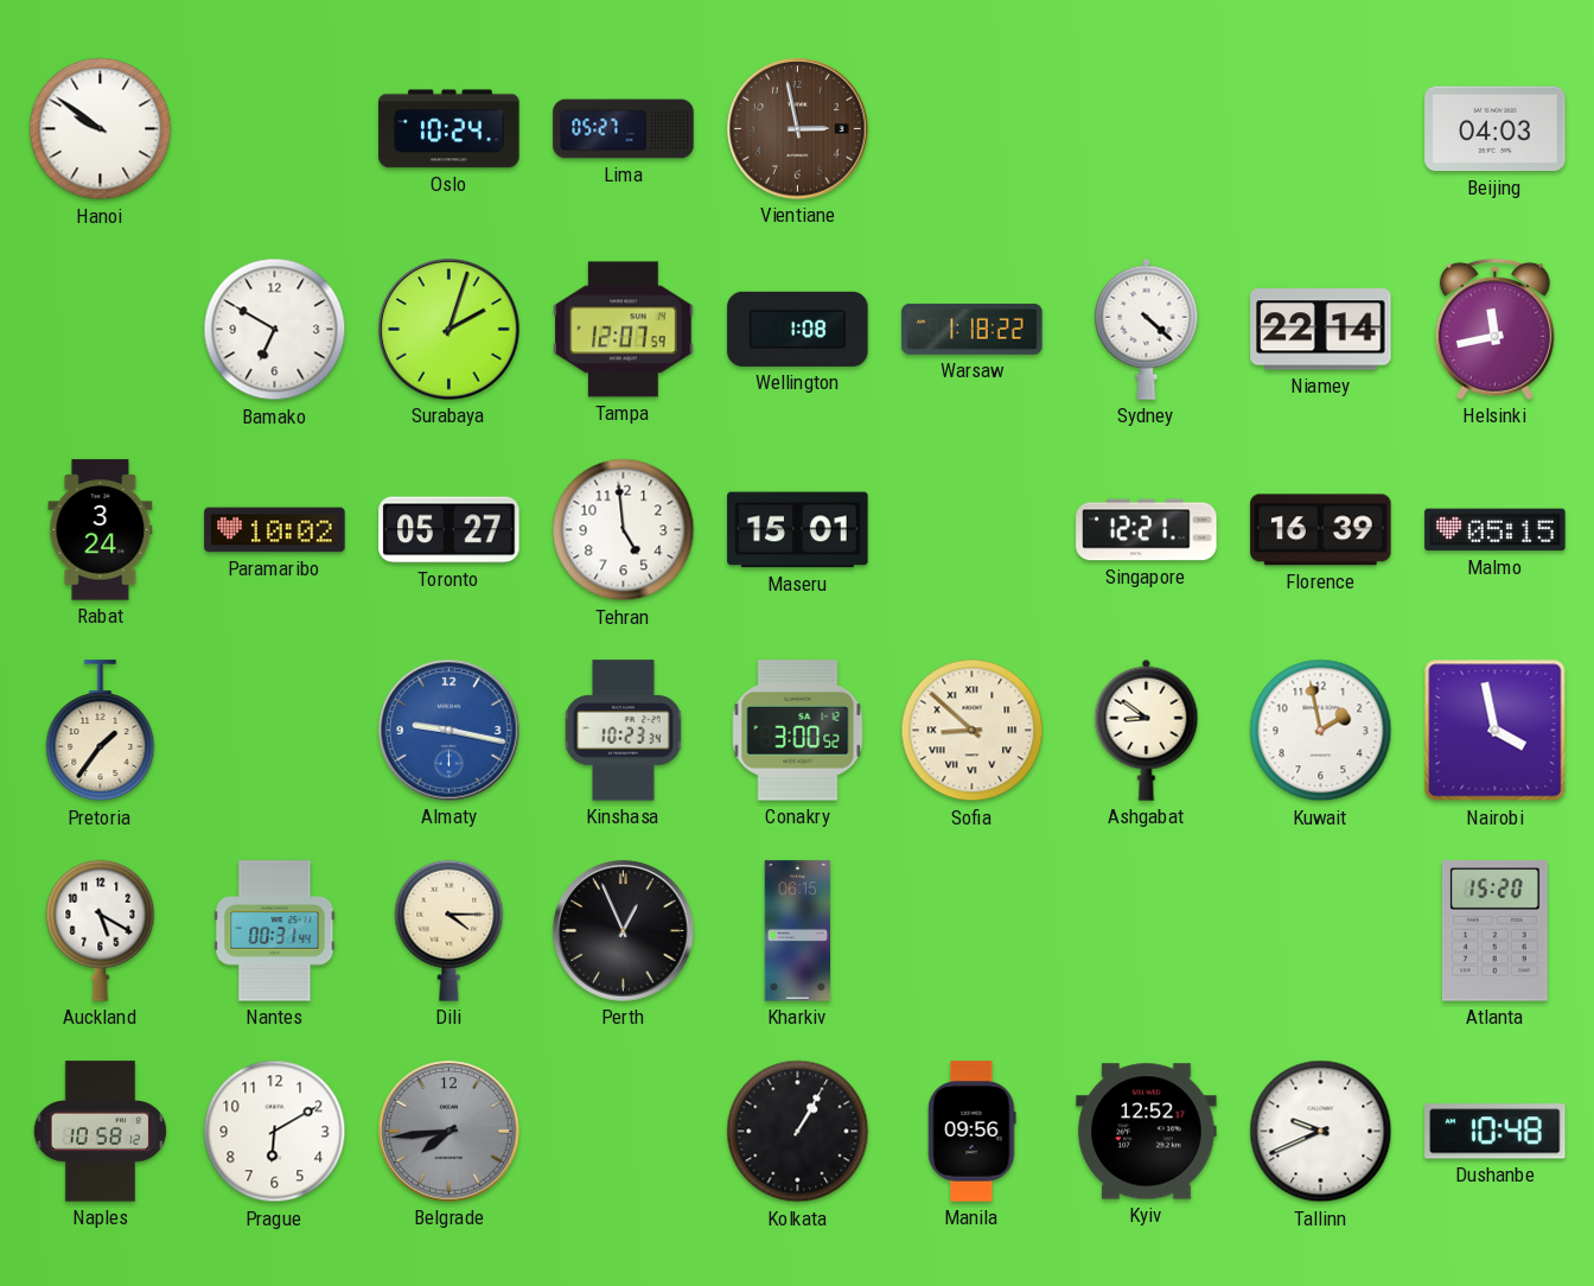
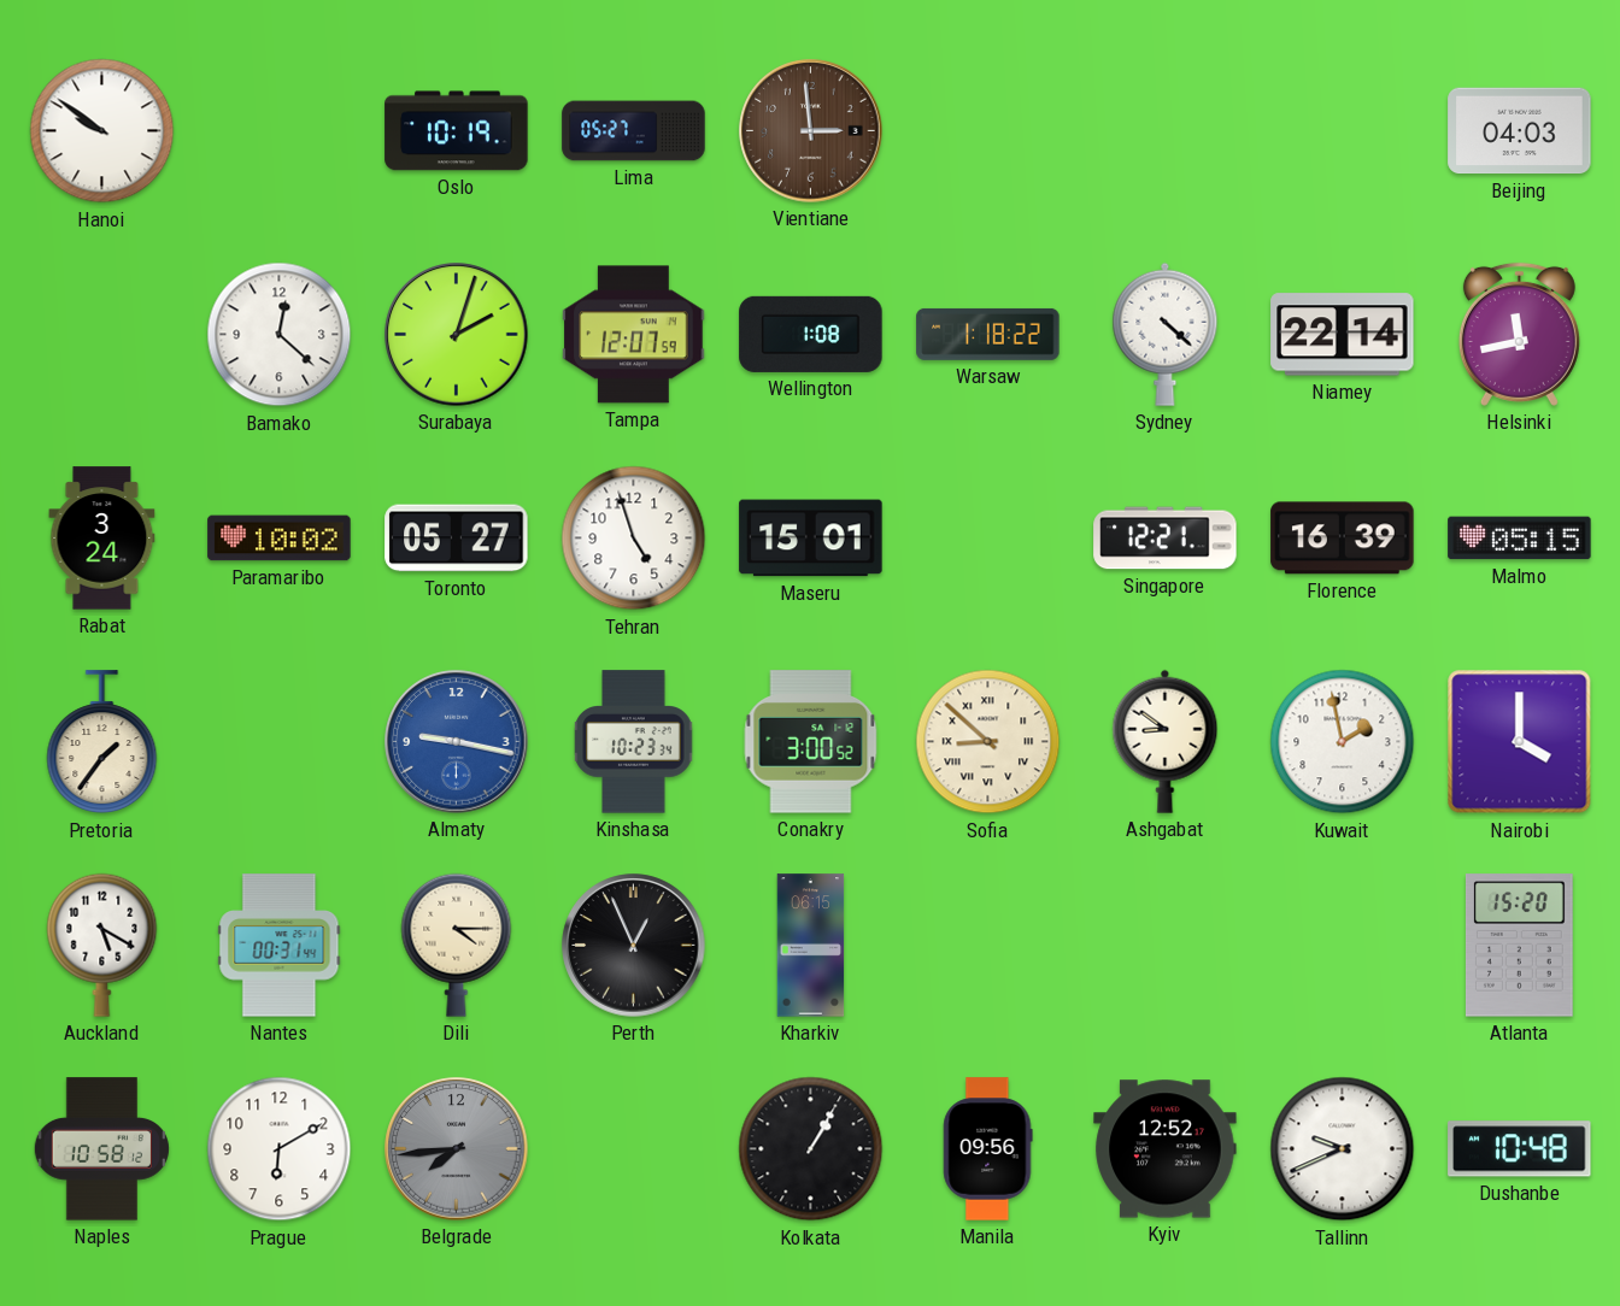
Oslo: 10:24 -> 10:19
Vientiane: 2:58 -> 2:59
Bamako: 6:50 -> 12:22
Tehran: 4:59 -> 4:57
Nairobi: 3:58 -> 4:00
